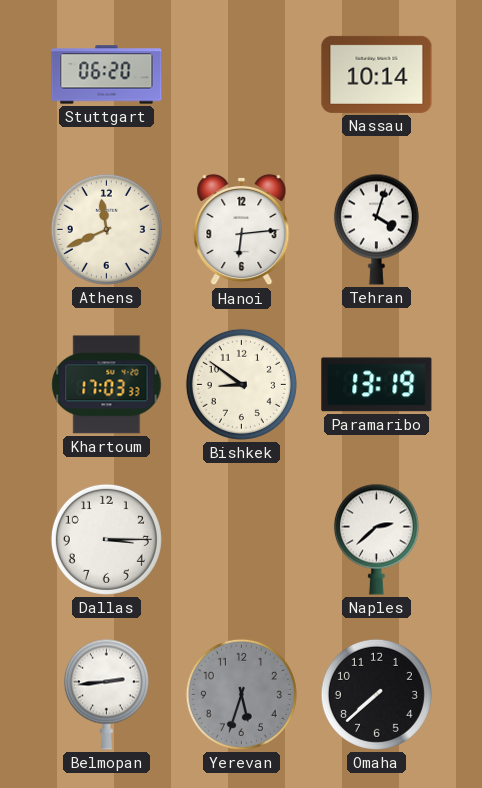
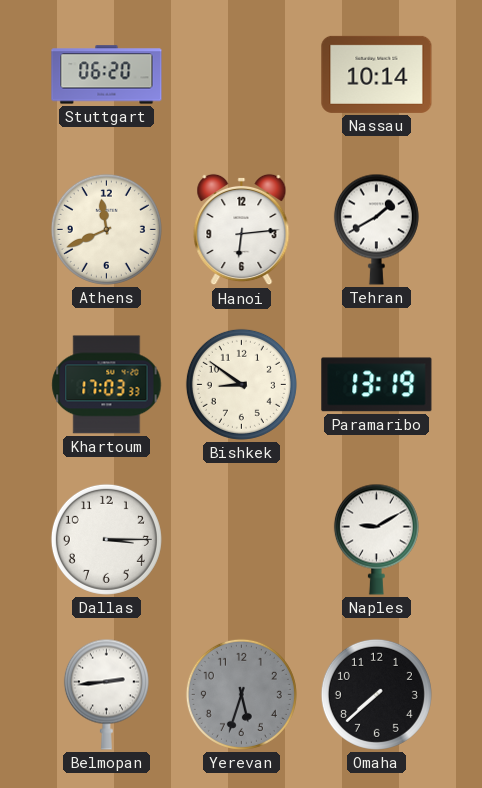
Tehran: 4:03 -> 1:40
Naples: 2:38 -> 9:10
